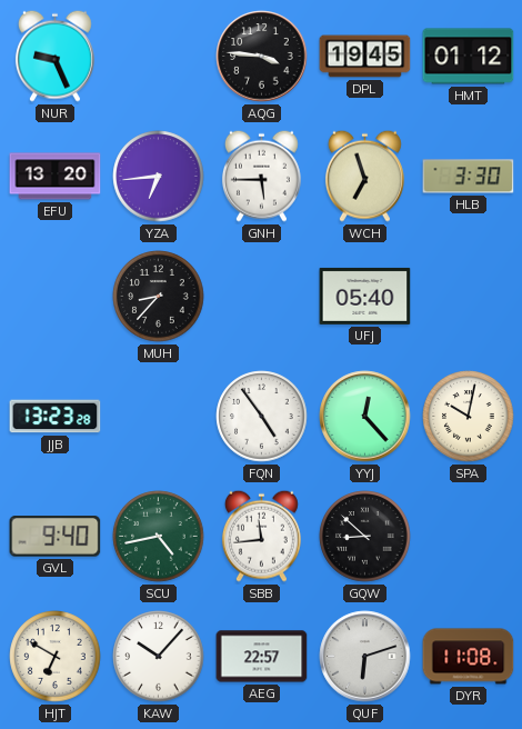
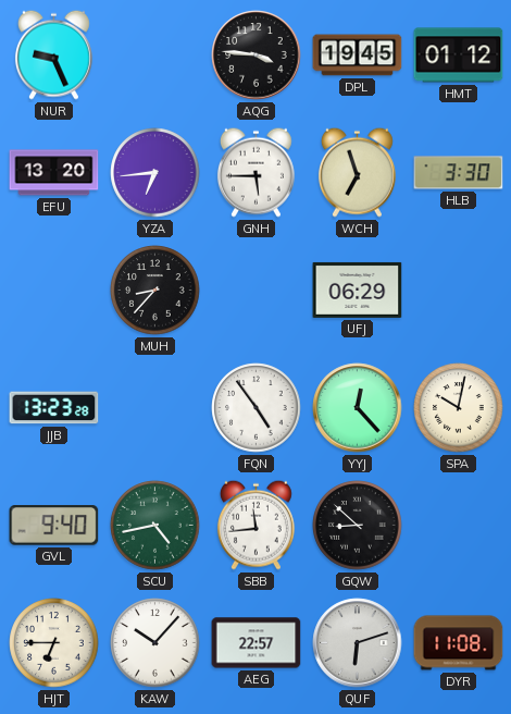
UFJ: 05:40 -> 06:29
HJT: 6:50 -> 6:45
